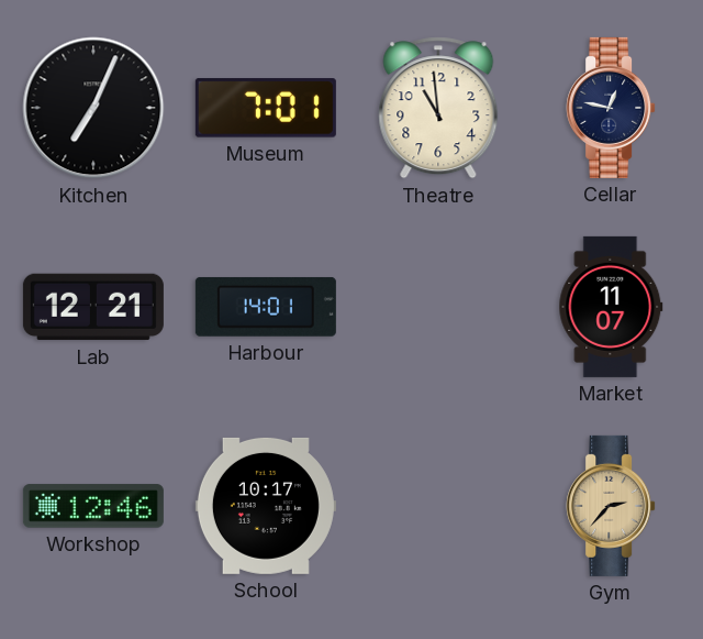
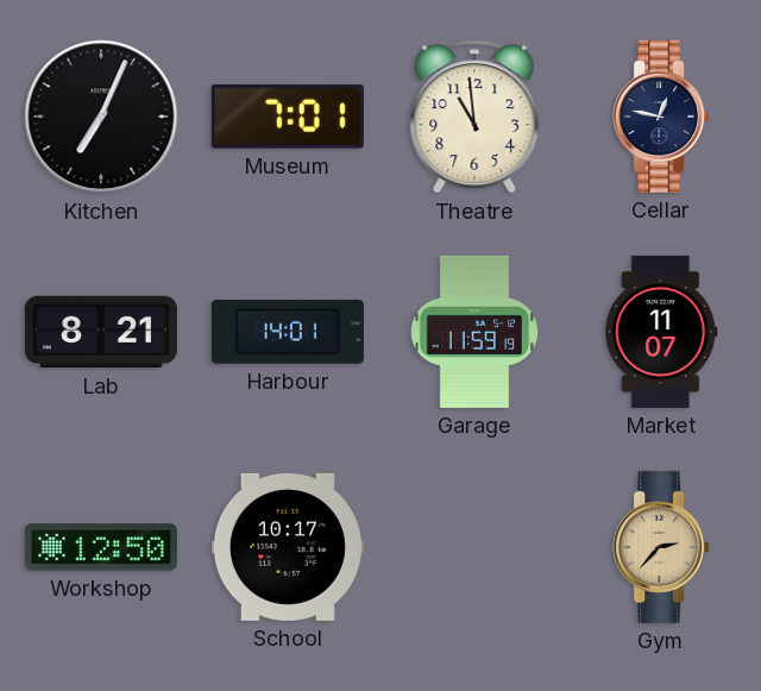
Lab: 12:21 -> 8:21
Garage: none -> 11:59
Workshop: 12:46 -> 12:50
